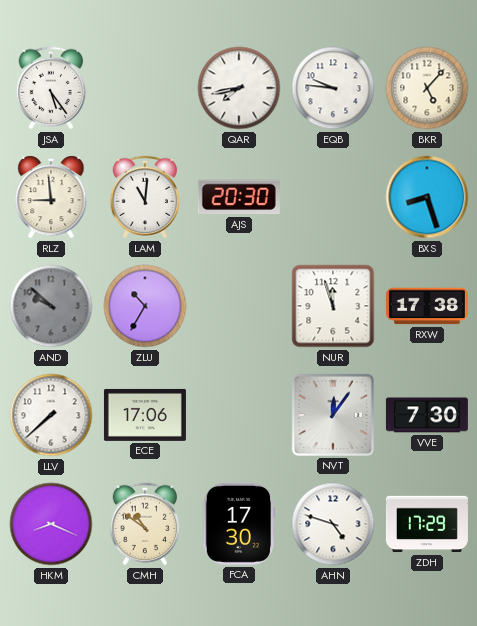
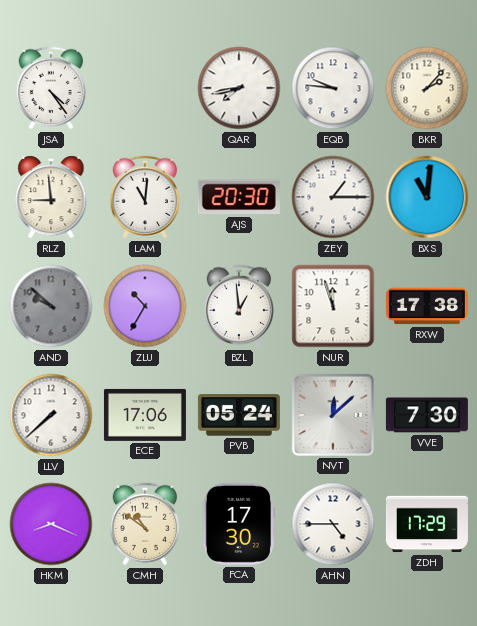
JSA: 5:24 -> 4:24
BKR: 5:07 -> 2:07
ZEY: none -> 1:15
BXS: 8:27 -> 11:01
BZL: none -> 12:59
PVB: none -> 05:24
NVT: 12:06 -> 12:08
AHN: 4:48 -> 4:45
